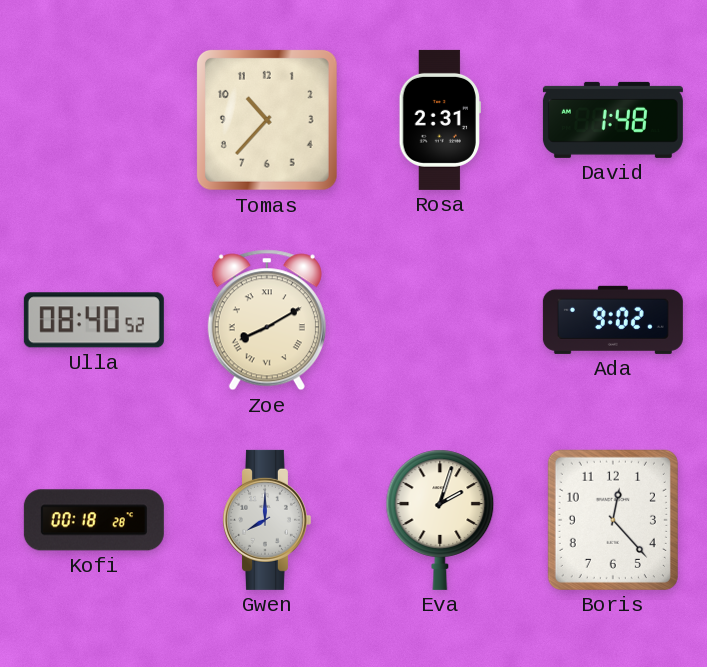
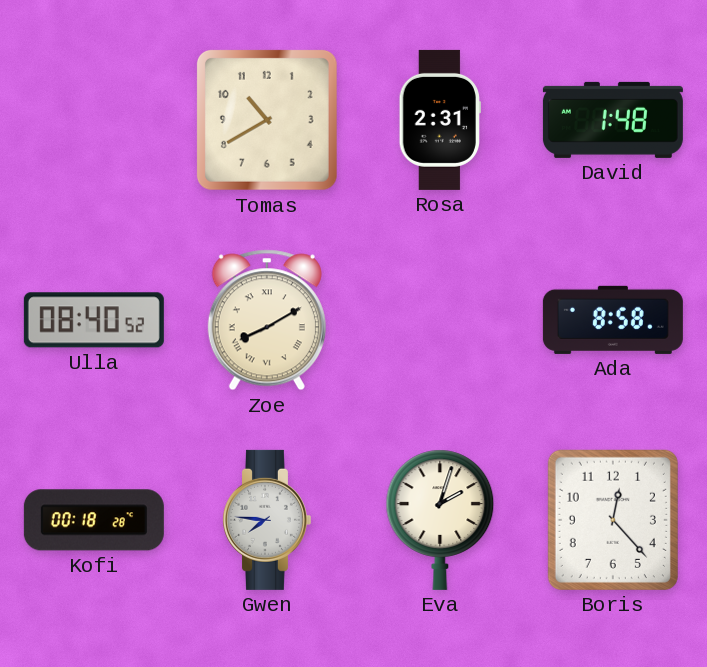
Tomas: 10:37 -> 10:40
Ada: 9:02 -> 8:58
Gwen: 8:00 -> 7:46
